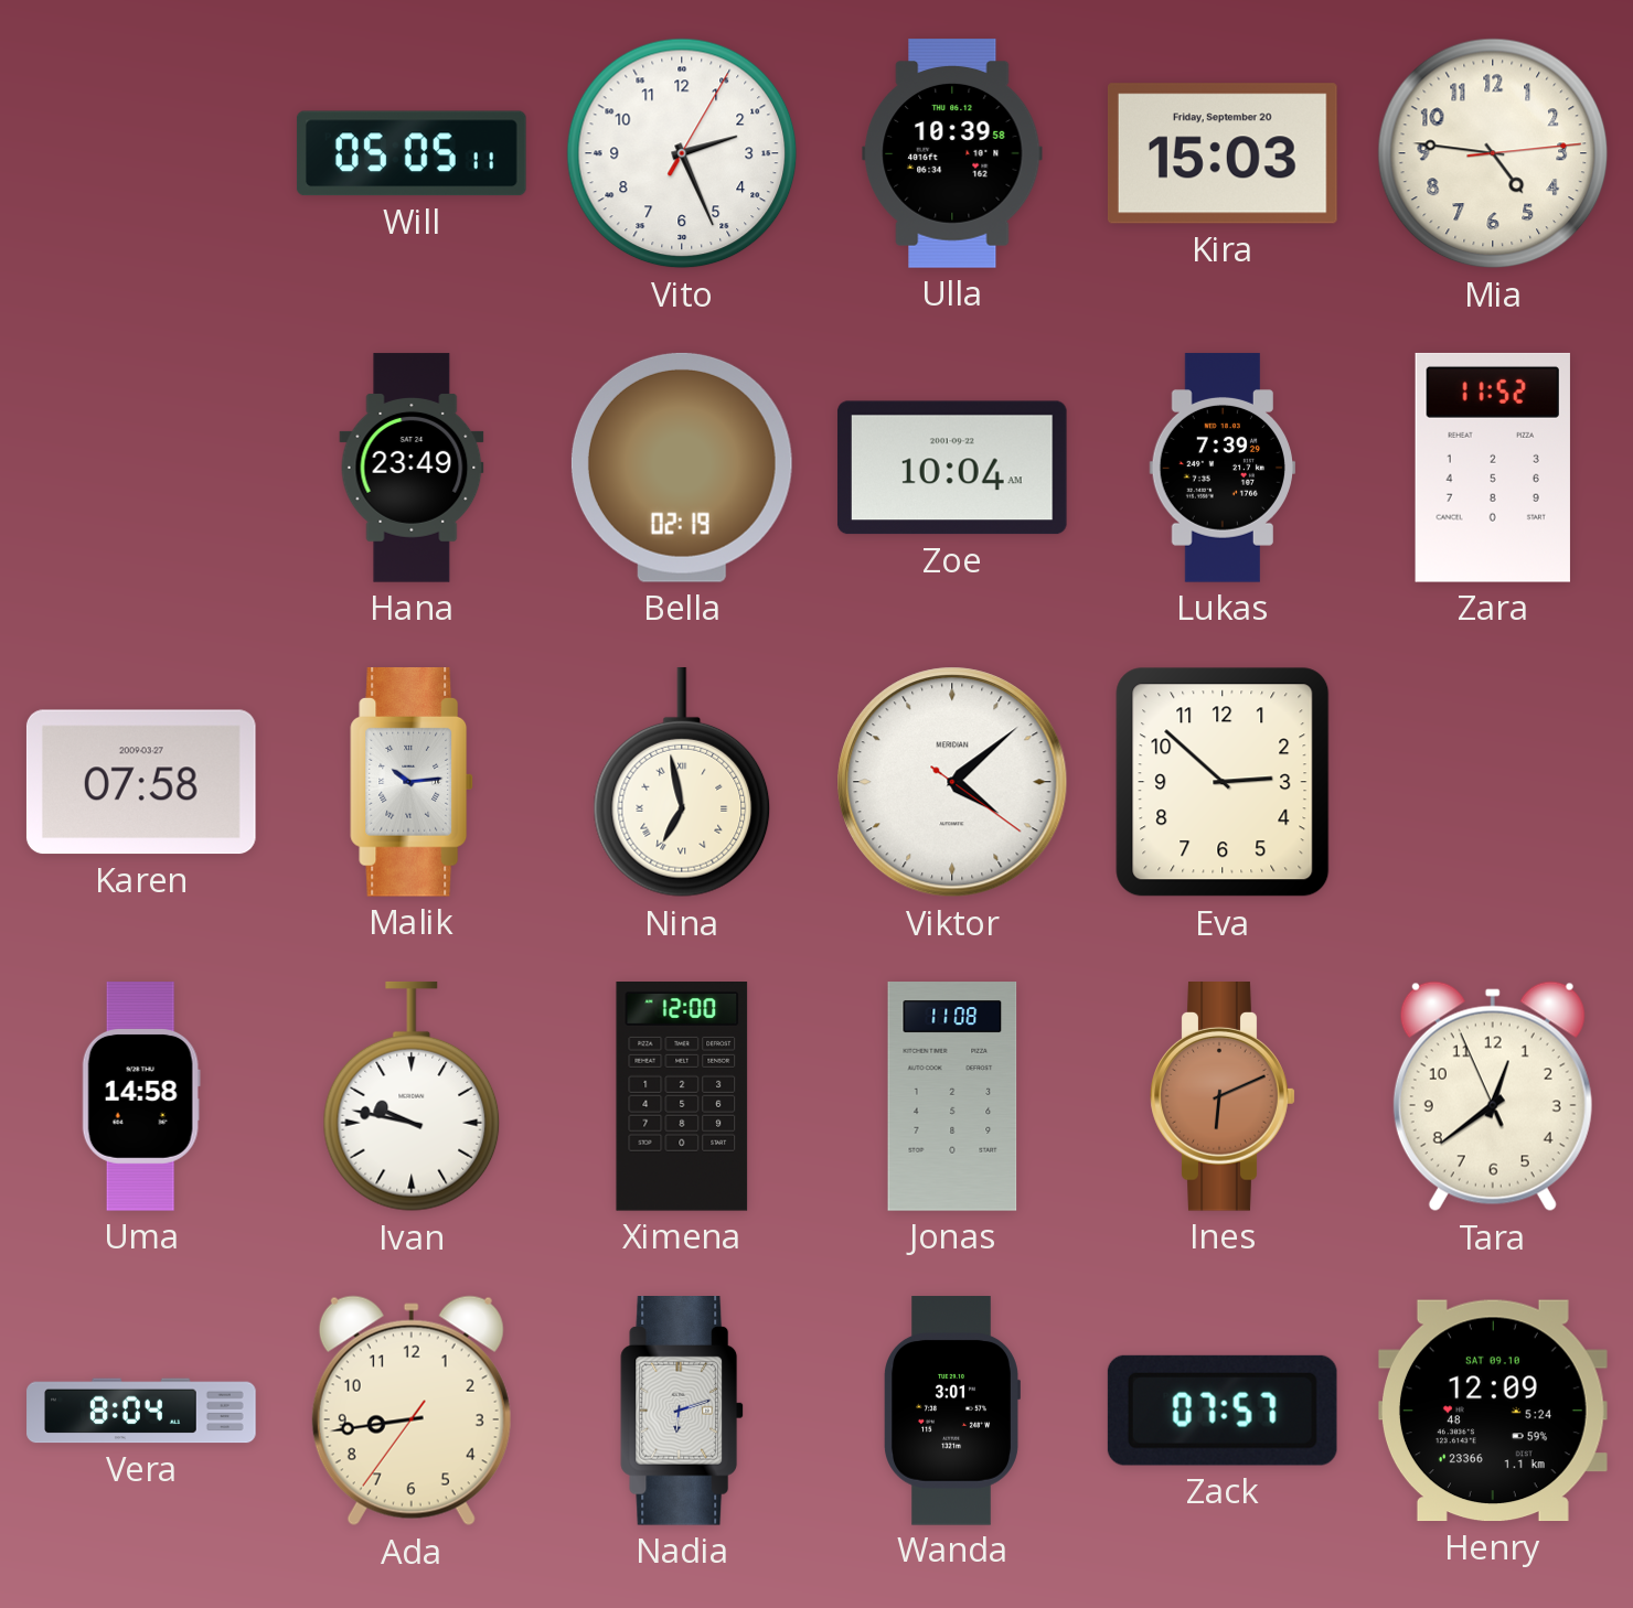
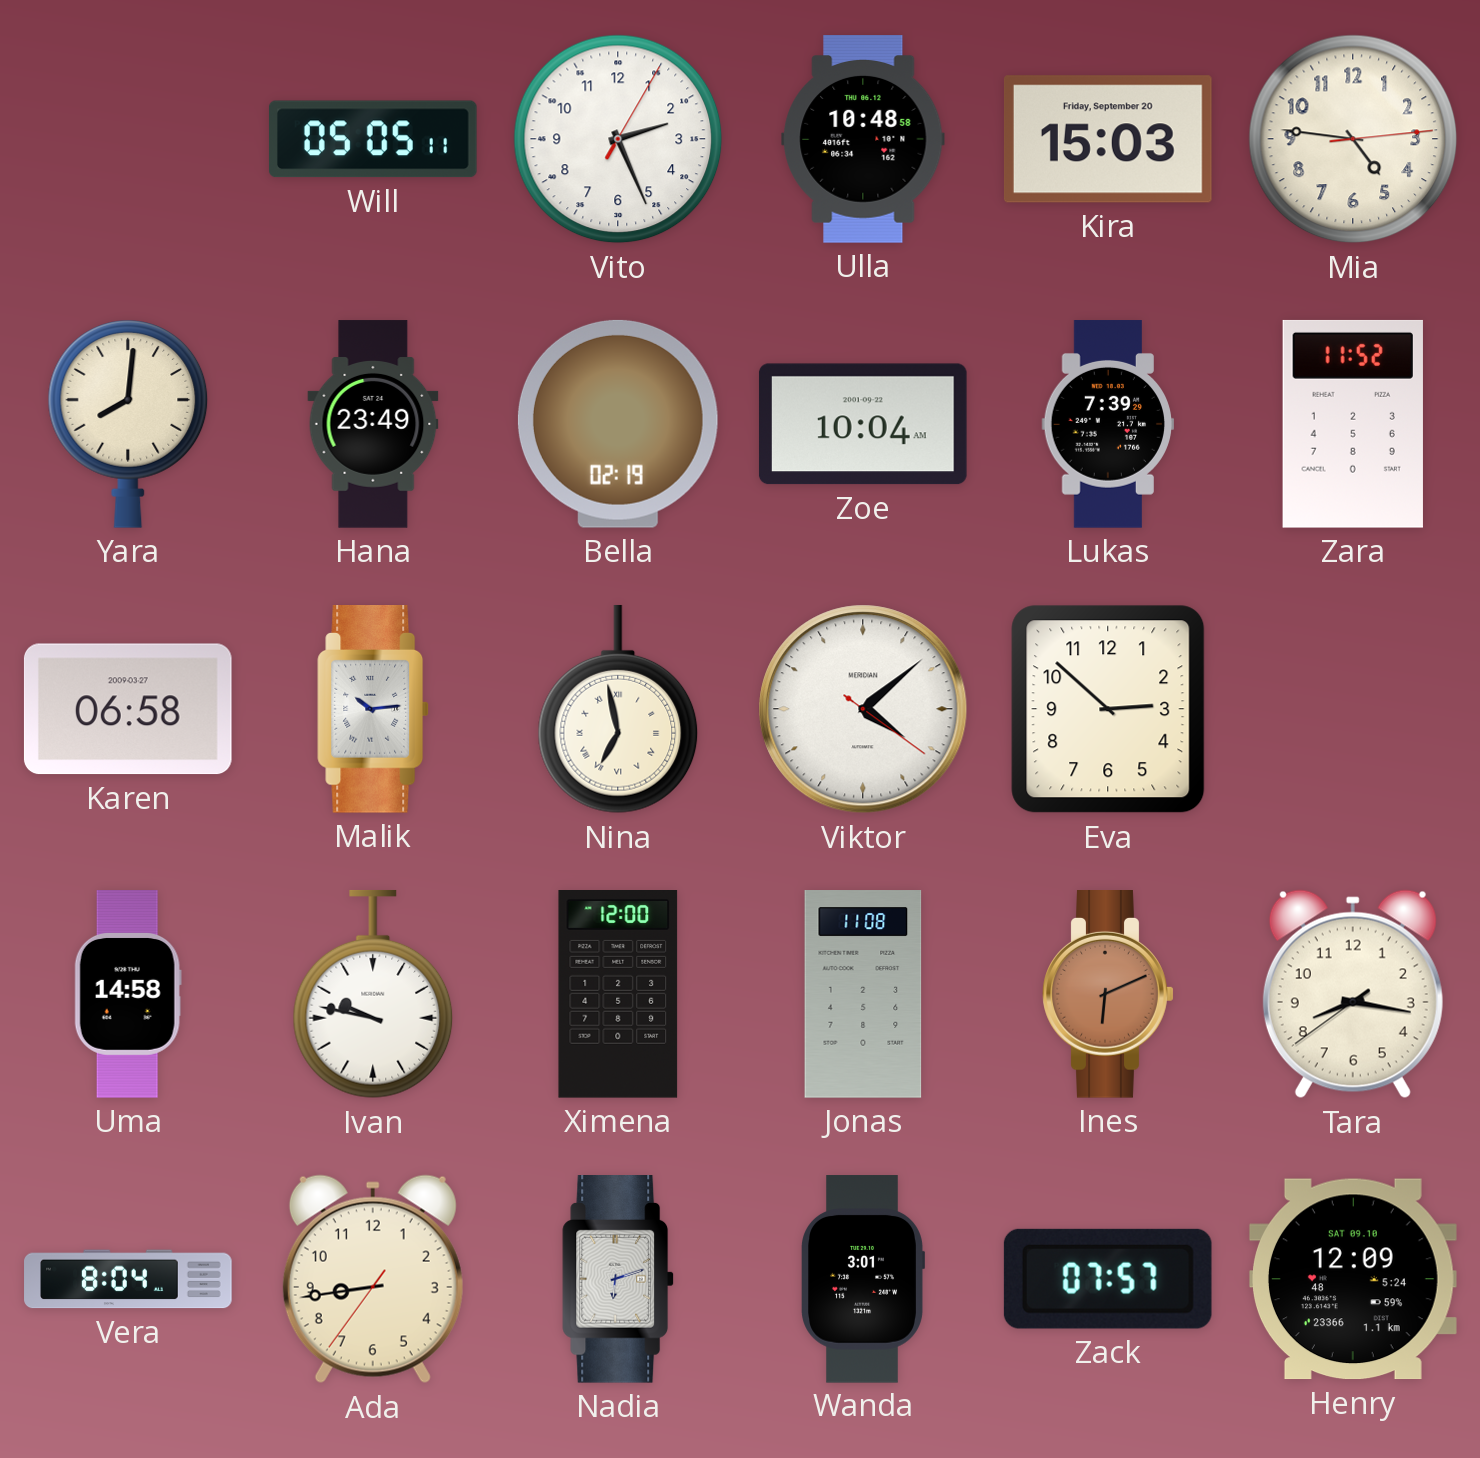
Ulla: 10:39 -> 10:48
Yara: none -> 8:01
Karen: 07:58 -> 06:58
Tara: 12:38 -> 8:16
